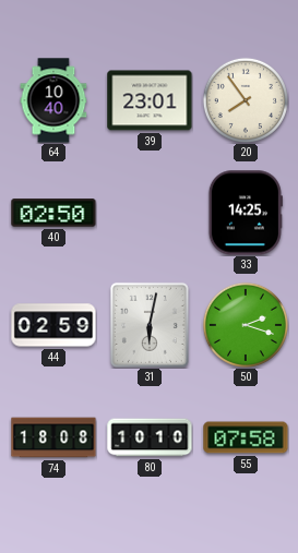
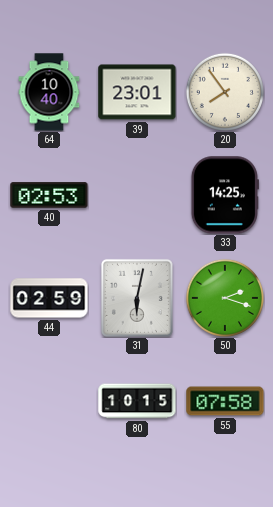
40: 02:50 -> 02:53
74: 18:08 -> none
80: 10:10 -> 10:15
